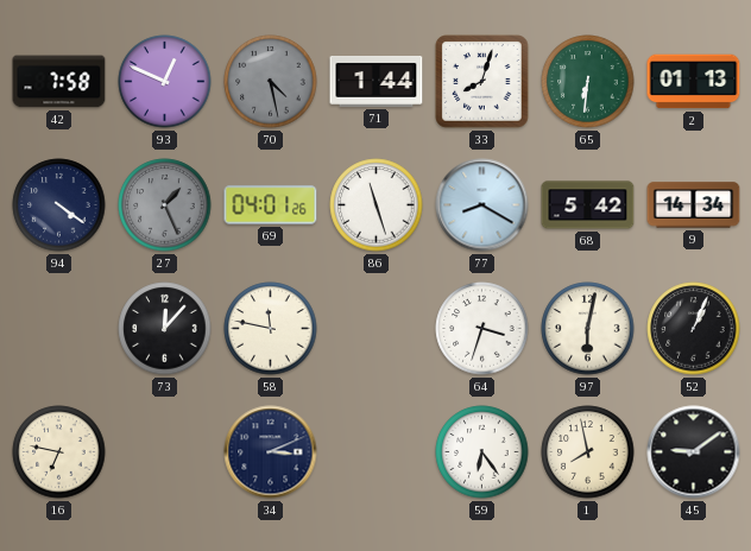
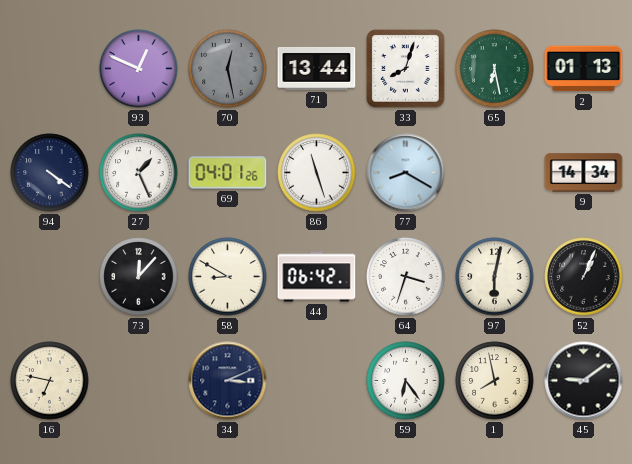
42: 7:58 -> none
70: 4:28 -> 12:28
71: 1:44 -> 13:44
65: 6:31 -> 6:28
27 dial: grey -> white
68: 5:42 -> none
58: 11:47 -> 8:50
44: none -> 06:42
